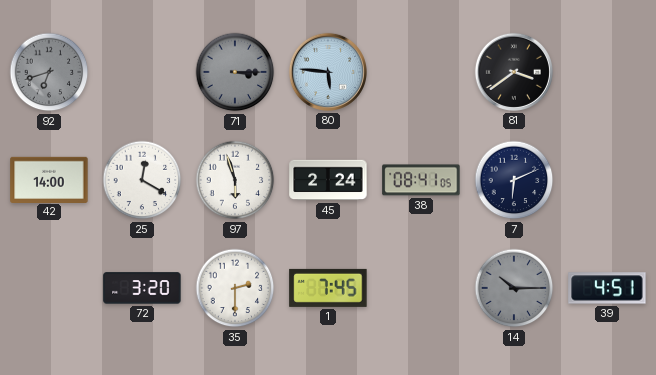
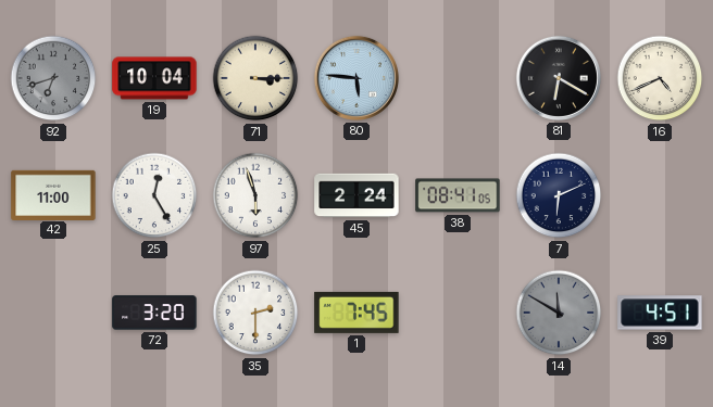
19: none -> 10:04
71 dial: grey -> cream
81: 3:39 -> 6:20
16: none -> 4:41
42: 14:00 -> 11:00
25: 12:20 -> 12:25
14: 10:15 -> 11:50
